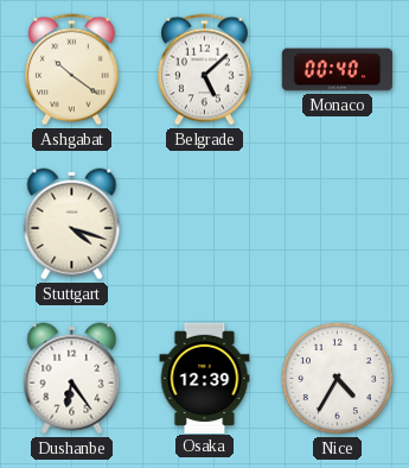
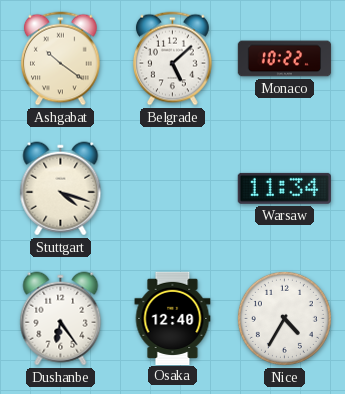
Monaco: 00:40 -> 10:22
Warsaw: none -> 11:34
Osaka: 12:39 -> 12:40
